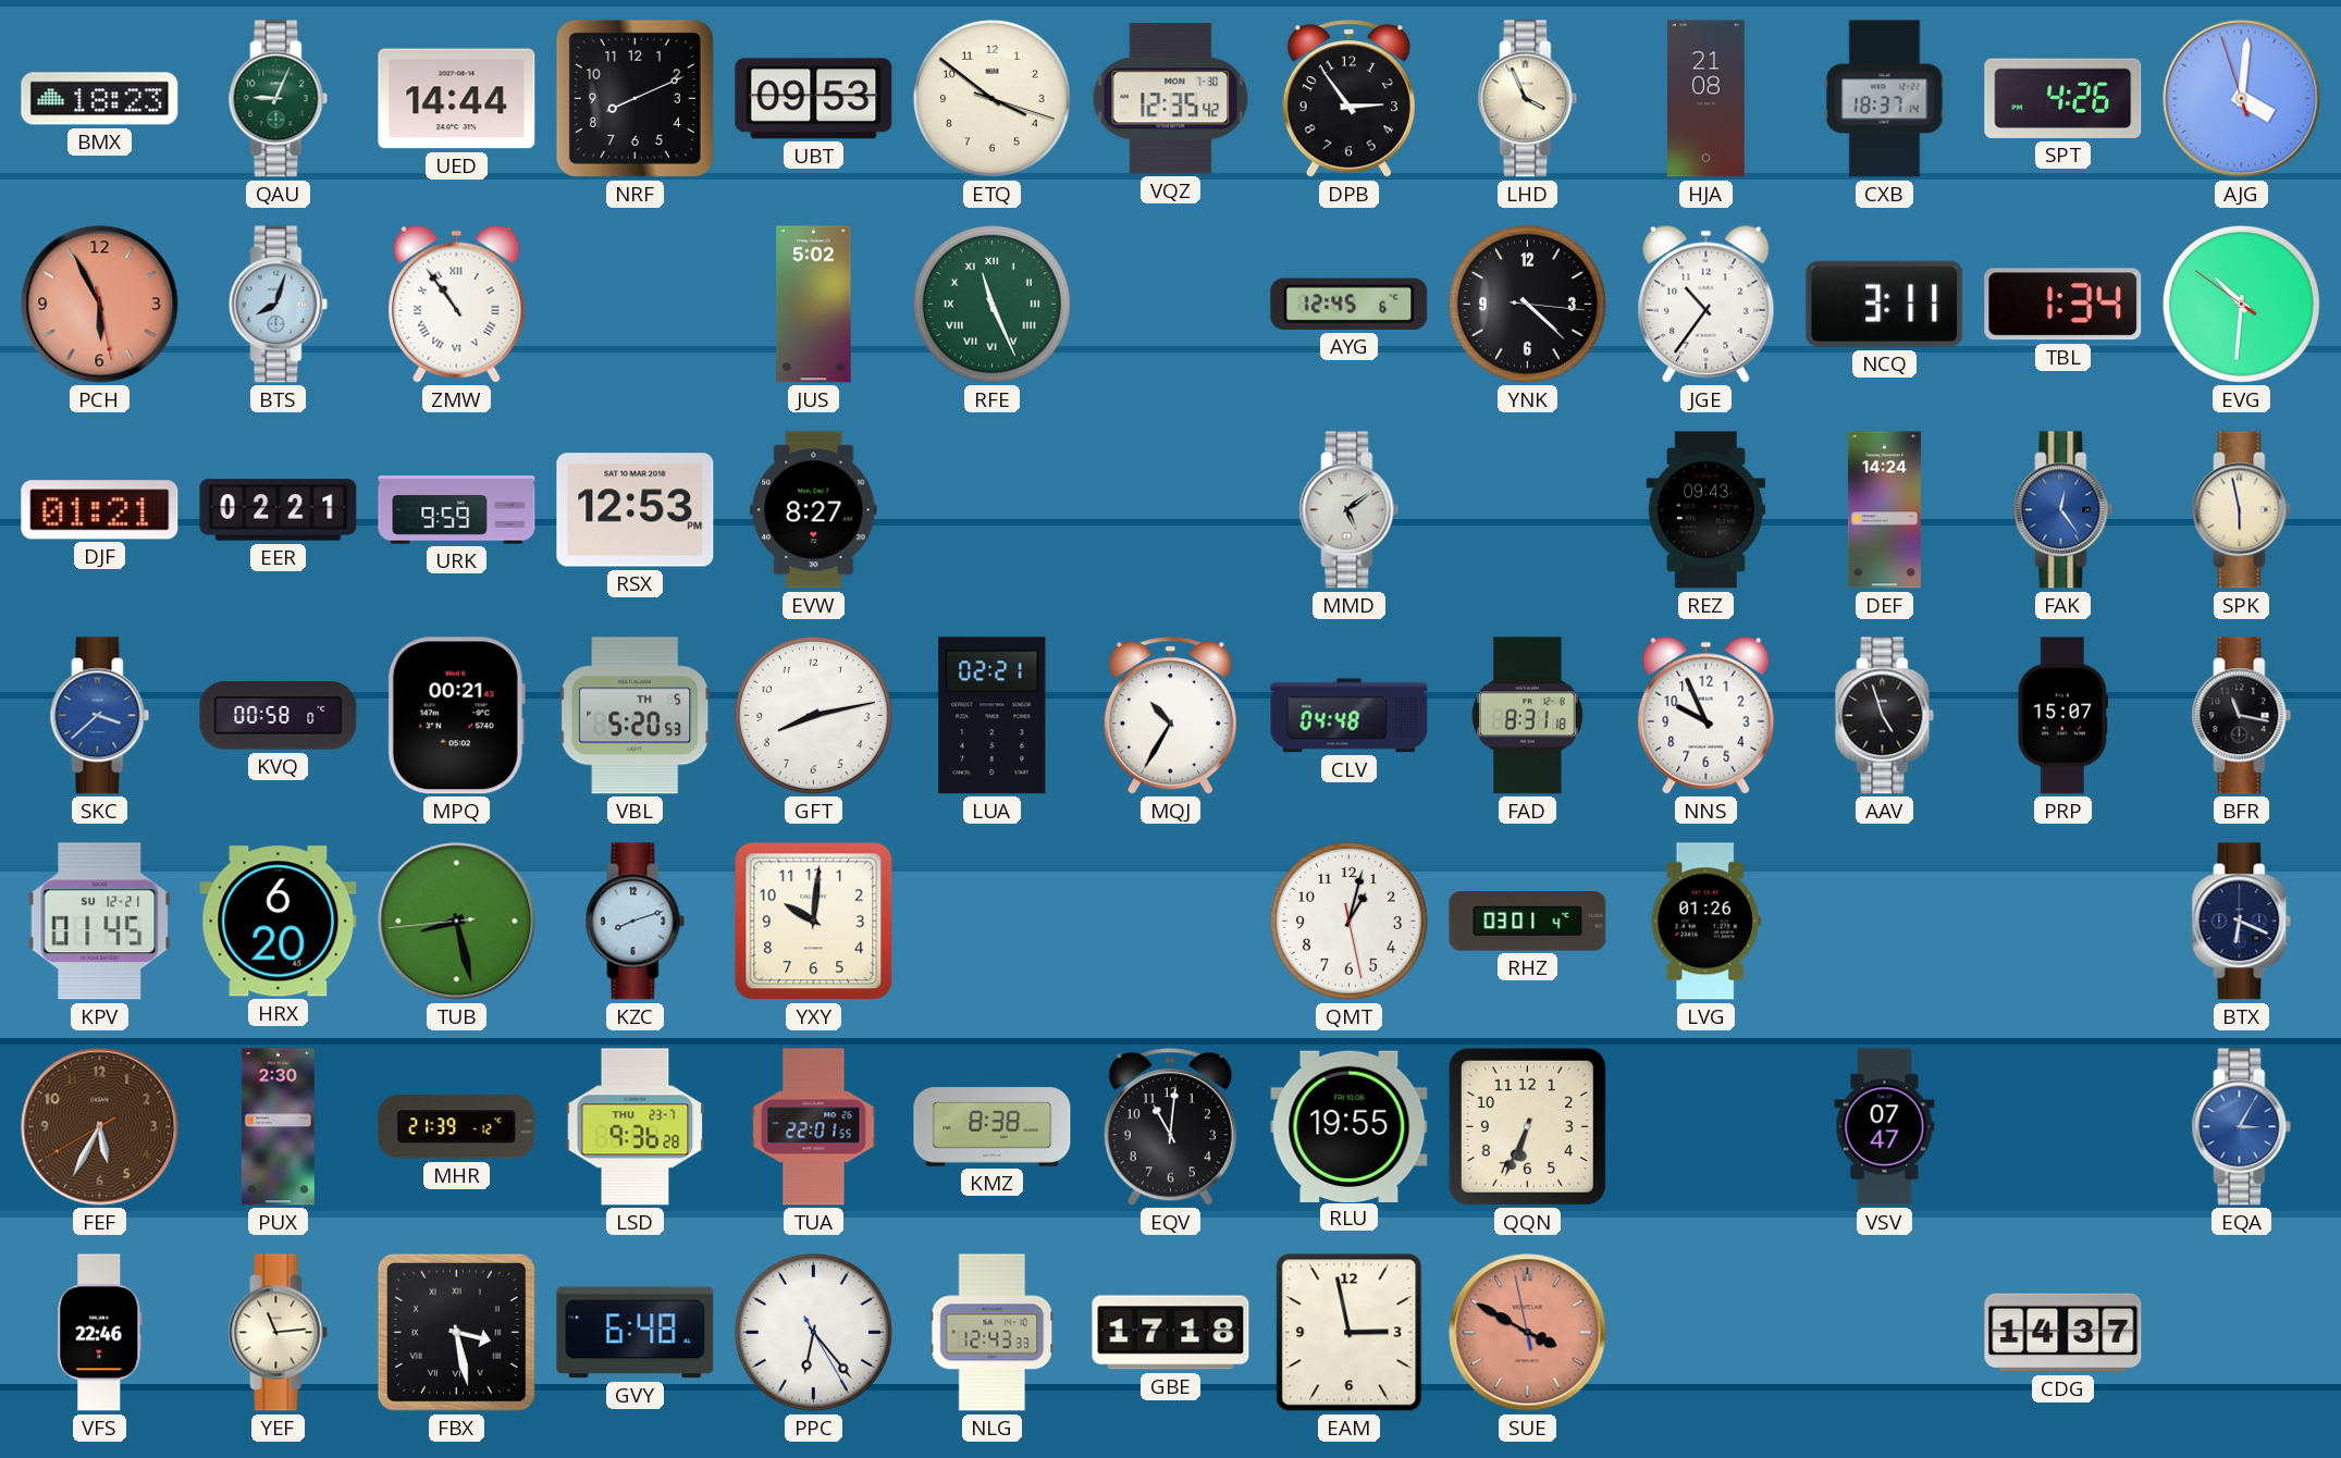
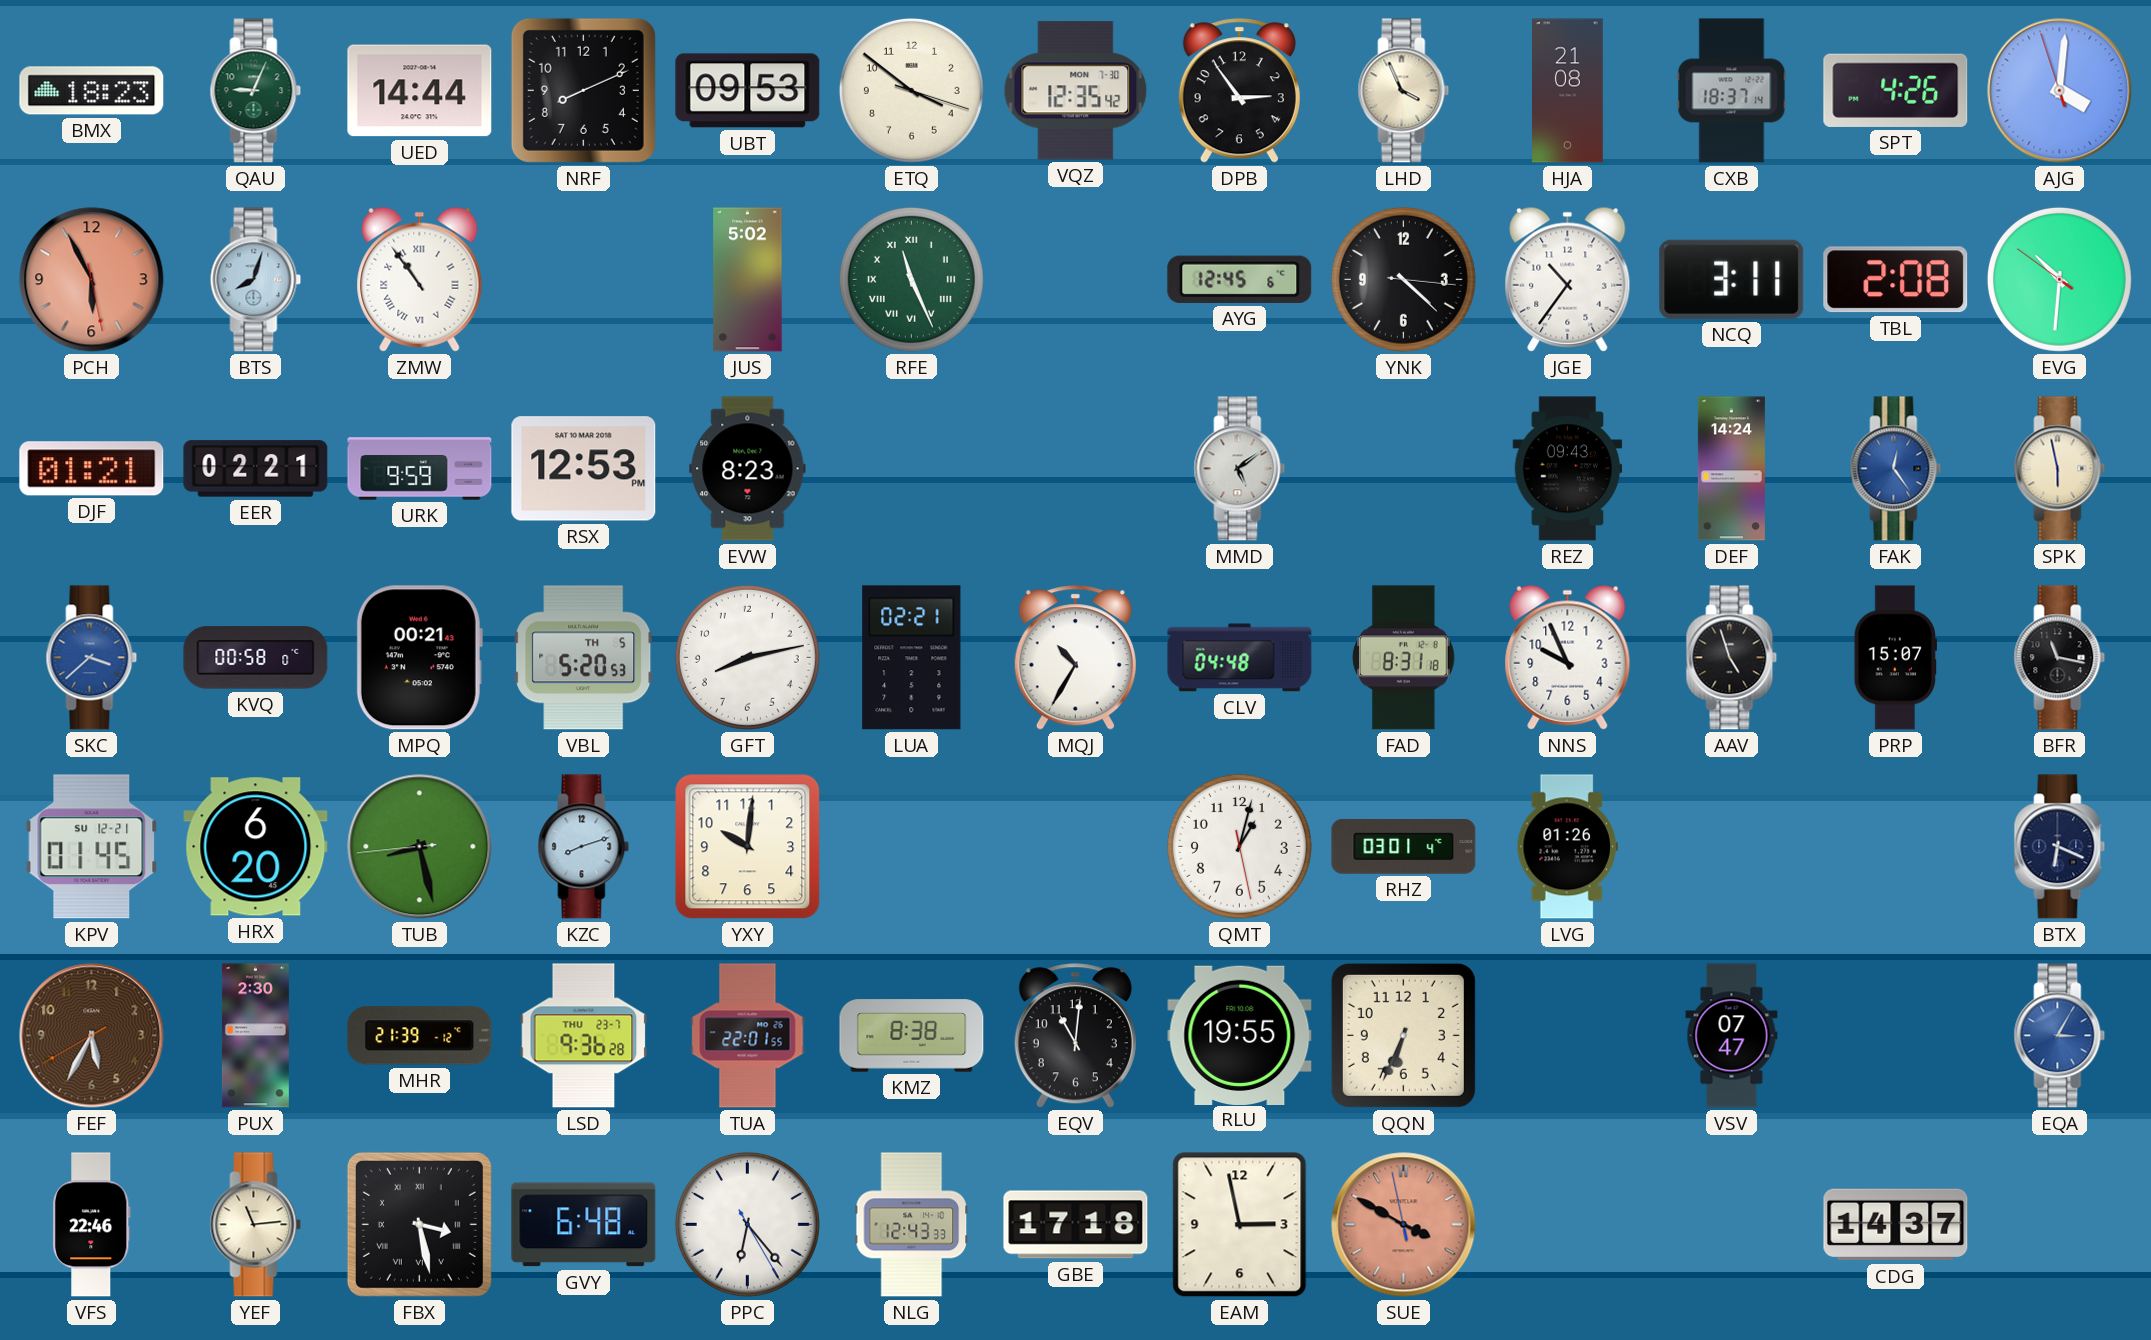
TBL: 1:34 -> 2:08
EVW: 8:27 -> 8:23
